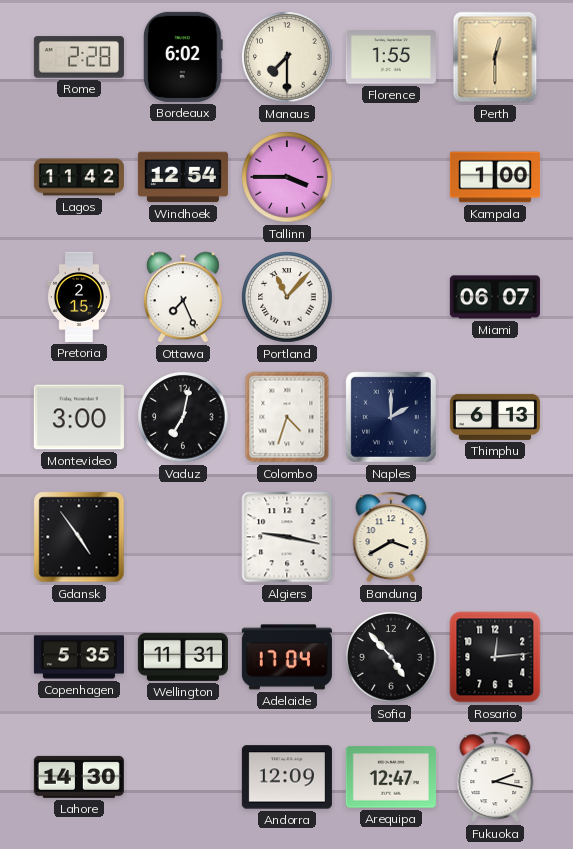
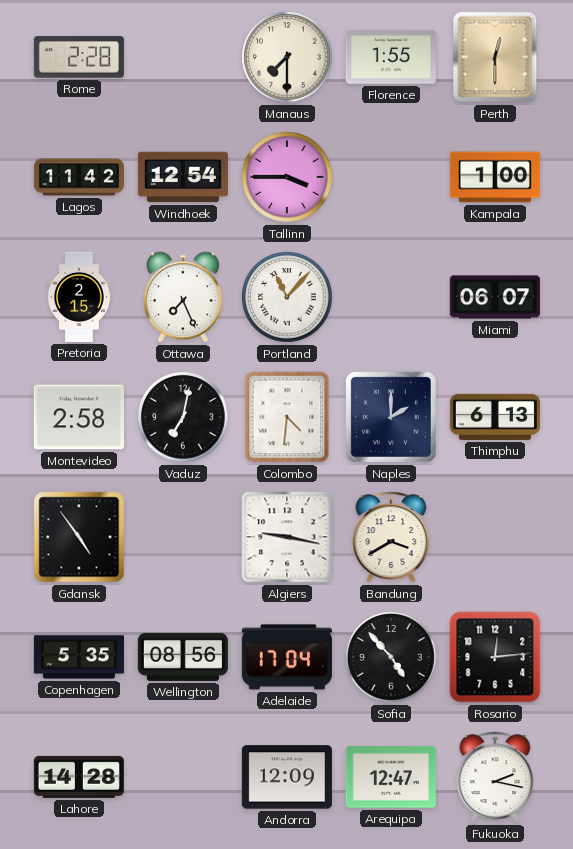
Bordeaux: 6:02 -> none
Montevideo: 3:00 -> 2:58
Colombo: 4:33 -> 4:31
Wellington: 11:31 -> 08:56
Lahore: 14:30 -> 14:28
